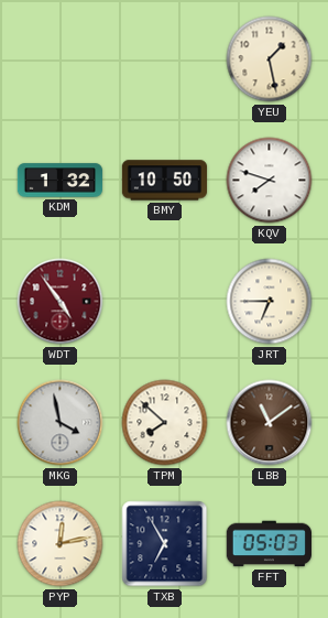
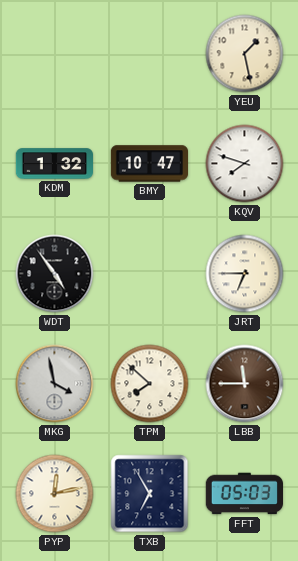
BMY: 10:50 -> 10:47
WDT dial: burgundy -> black
LBB: 11:09 -> 11:45
